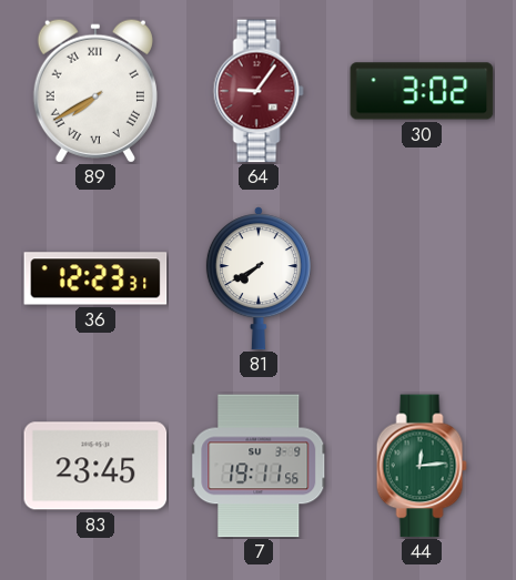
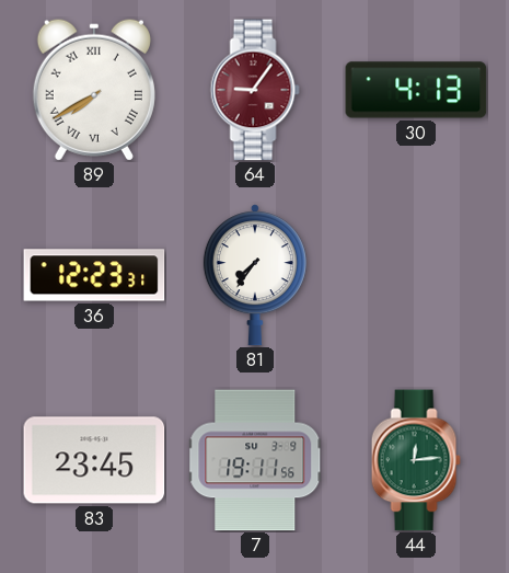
30: 3:02 -> 4:13
81: 7:40 -> 7:36
